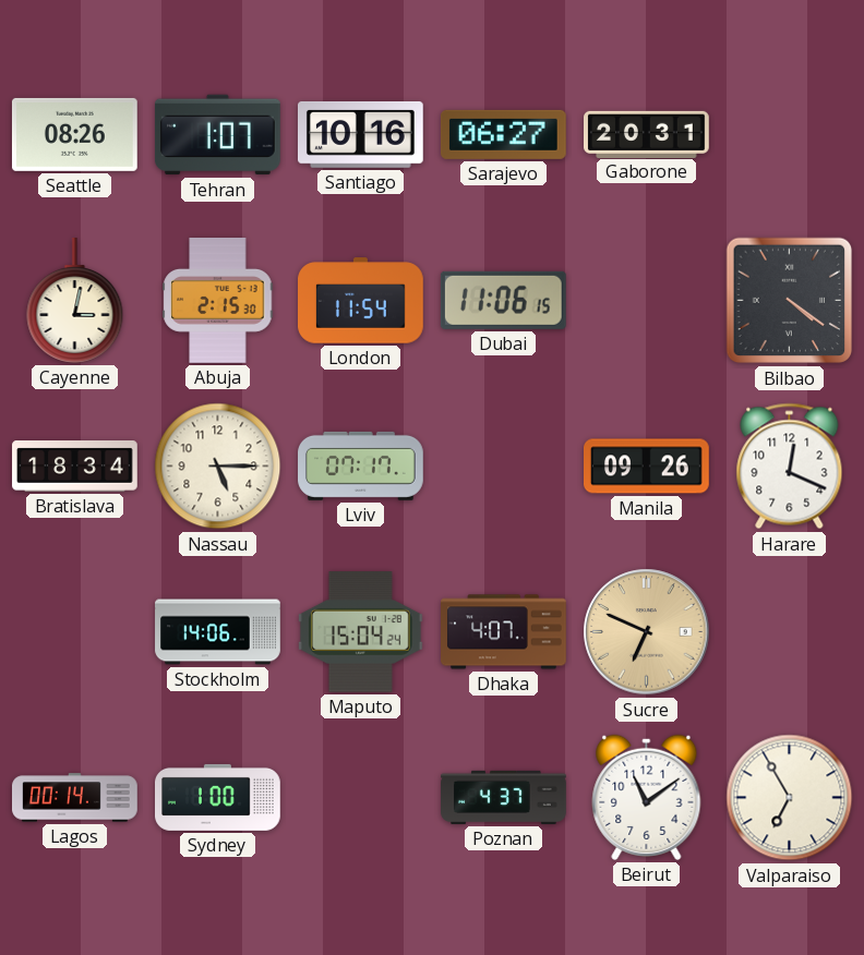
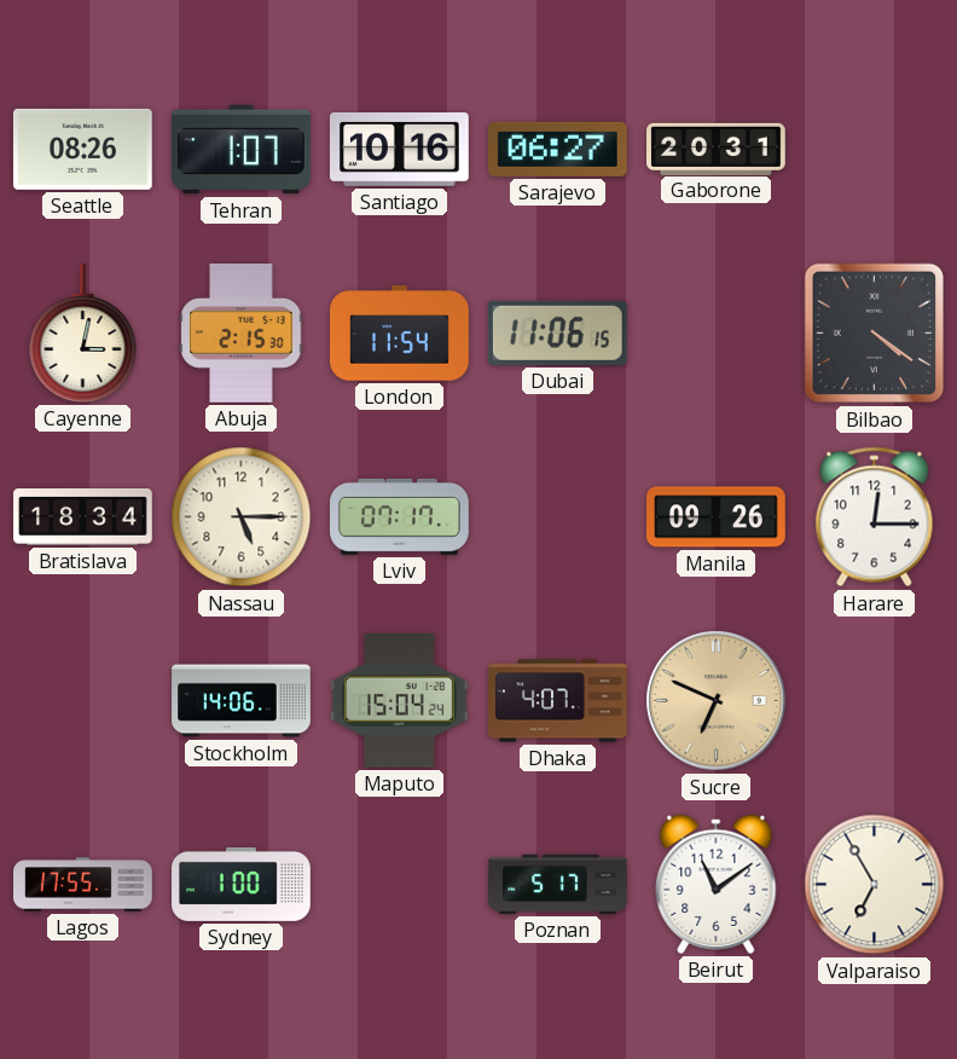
Harare: 12:19 -> 12:15
Lagos: 00:14 -> 17:55
Poznan: 4:37 -> 5:17
